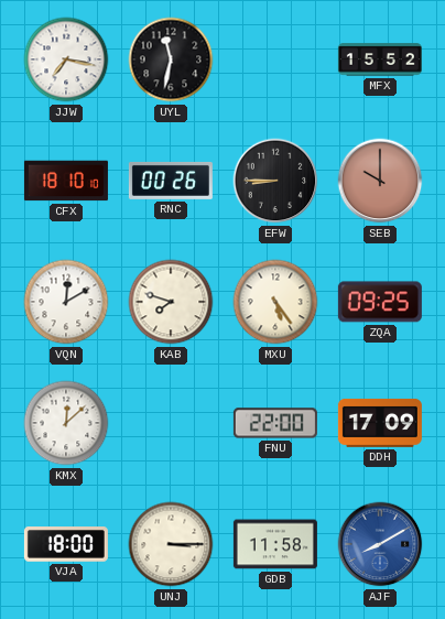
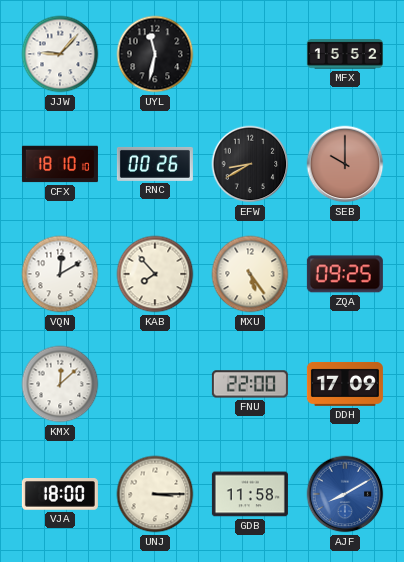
JJW: 7:17 -> 9:07
EFW: 8:45 -> 8:40
KAB: 7:48 -> 7:53
